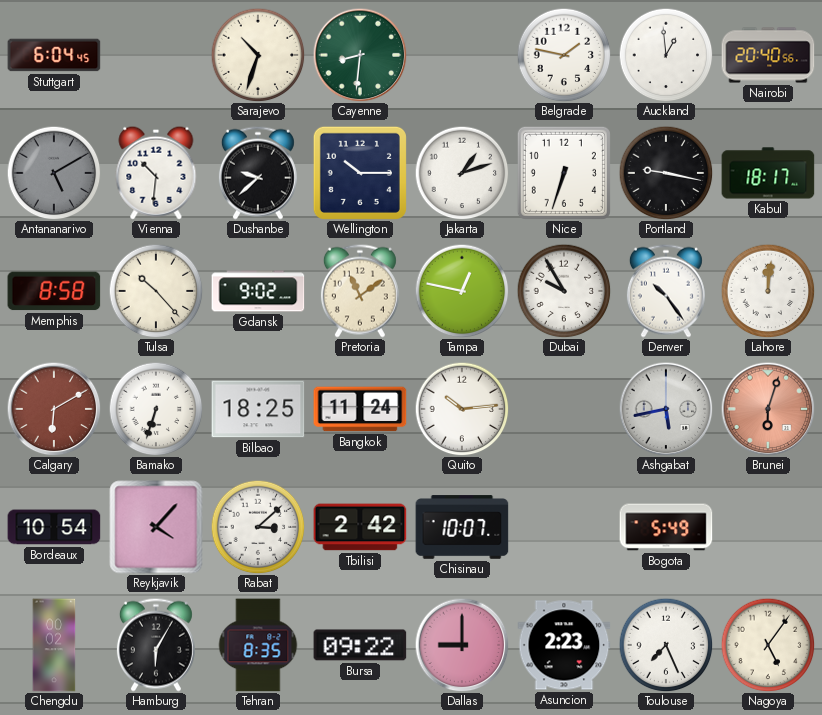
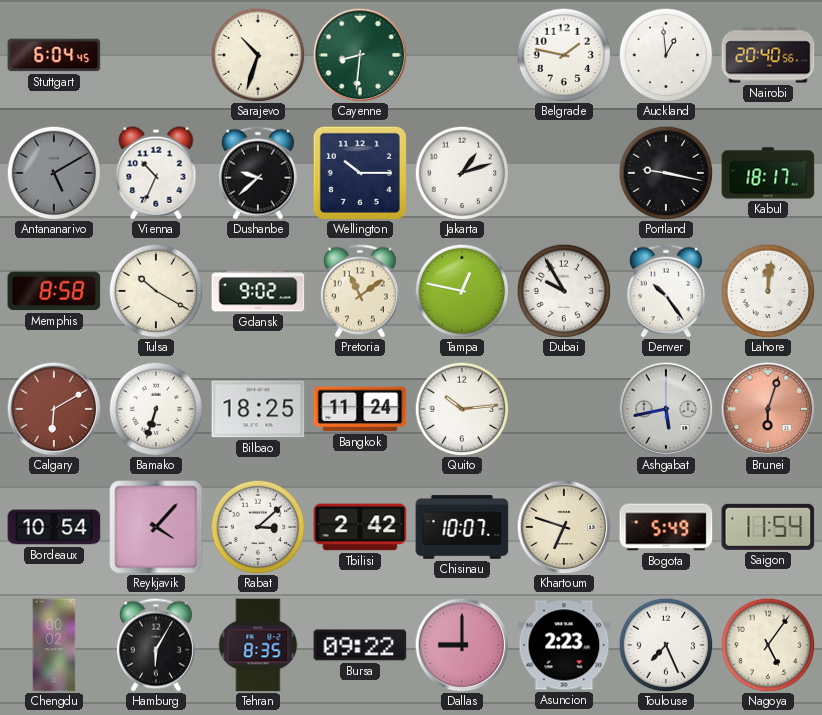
Vienna: 10:31 -> 10:34
Nice: 6:33 -> none
Tulsa: 10:23 -> 10:20
Khartoum: none -> 6:48
Saigon: none -> 11:54
